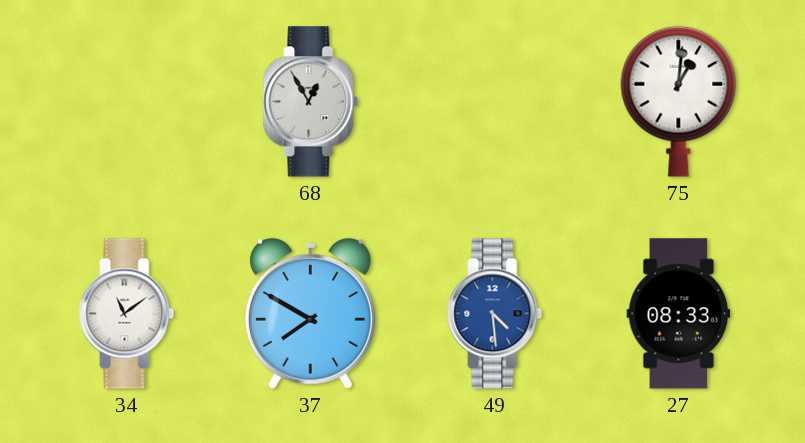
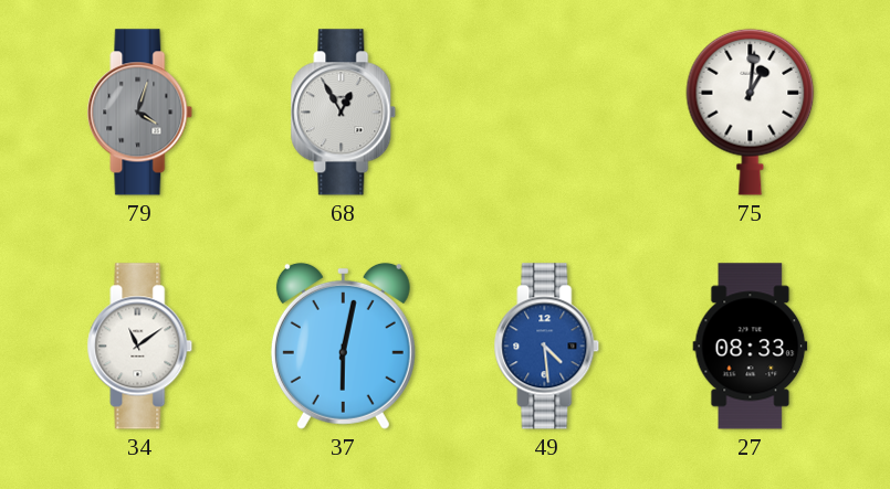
79: none -> 4:03
37: 7:50 -> 6:02
